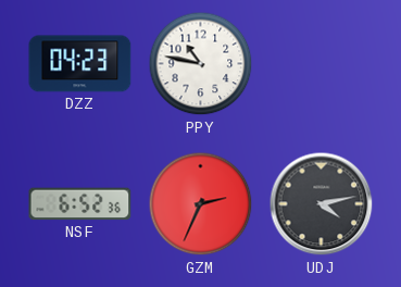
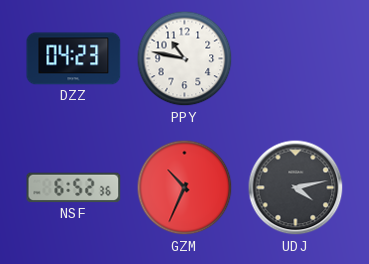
GZM: 2:34 -> 10:34
